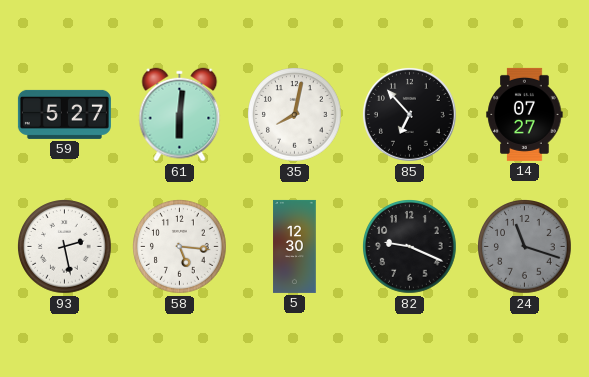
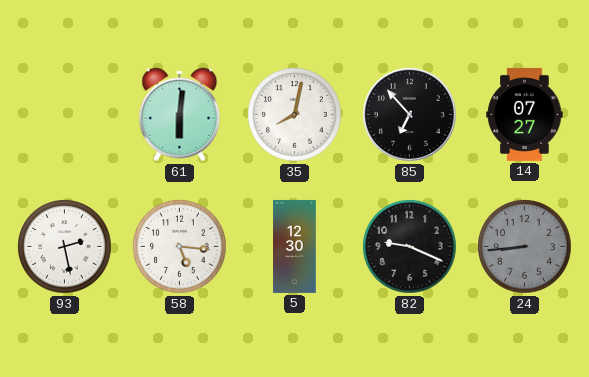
59: 5:27 -> none
24: 11:18 -> 8:44
